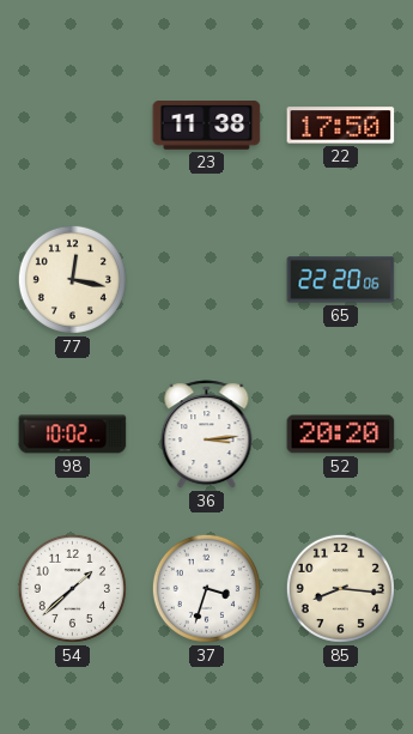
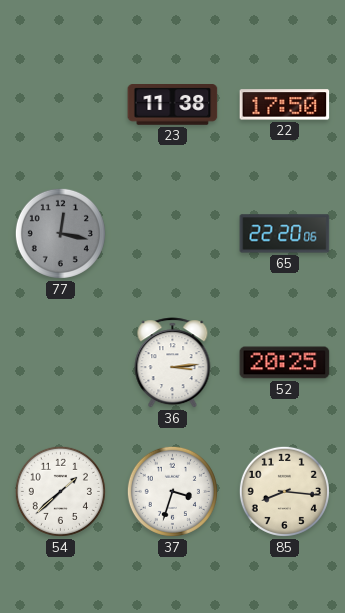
77 dial: cream -> grey
98: 10:02 -> none
52: 20:20 -> 20:25
